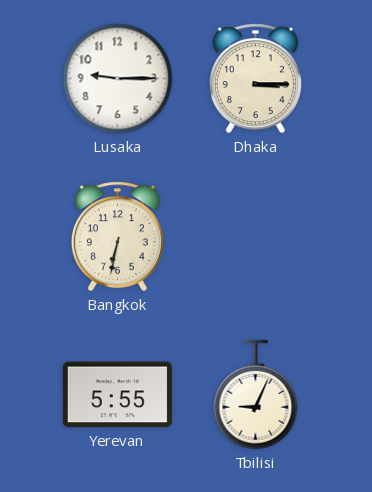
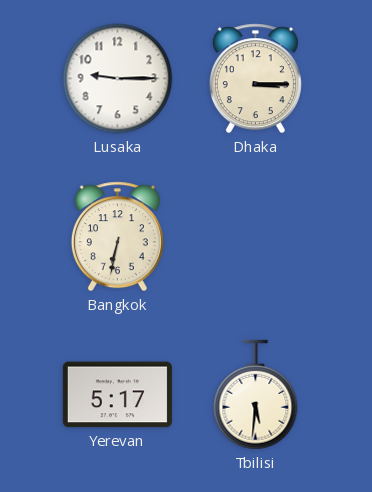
Yerevan: 5:55 -> 5:17
Tbilisi: 9:04 -> 5:31
